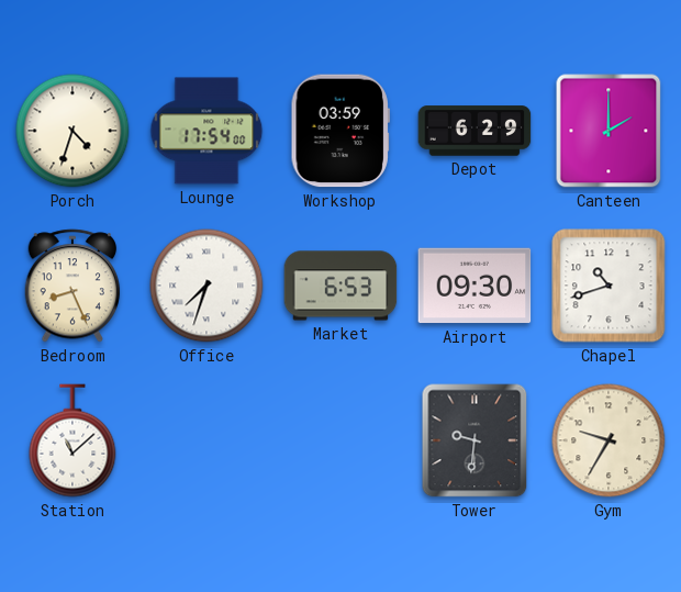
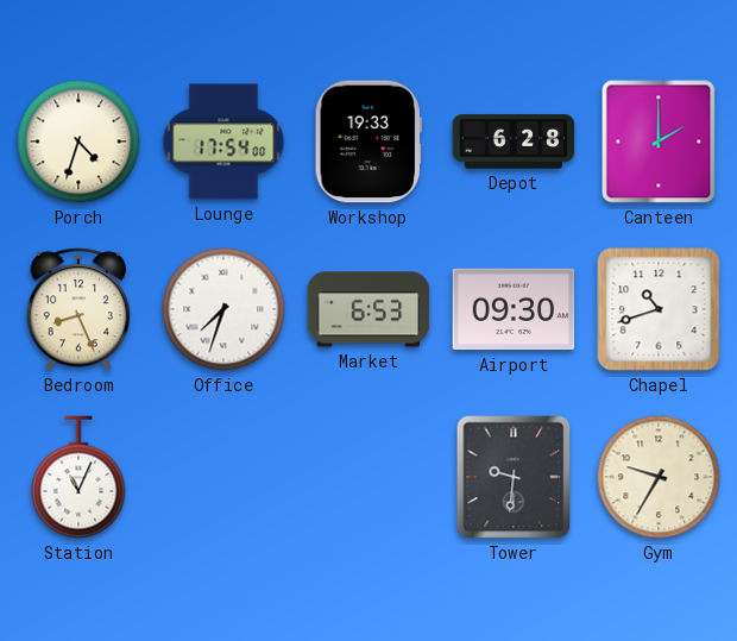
Workshop: 03:59 -> 19:33
Depot: 6:29 -> 6:28
Station: 11:08 -> 11:04
